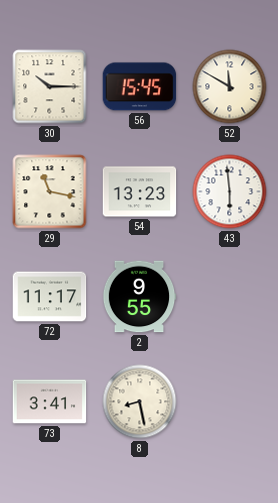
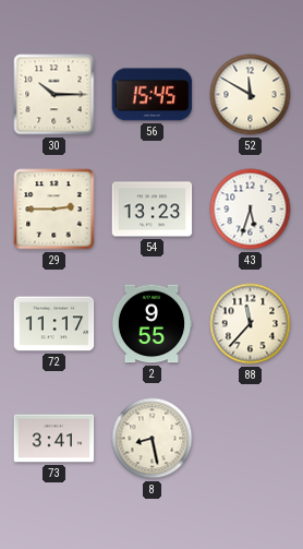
29: 11:17 -> 2:45
43: 5:59 -> 5:33
88: none -> 11:37
